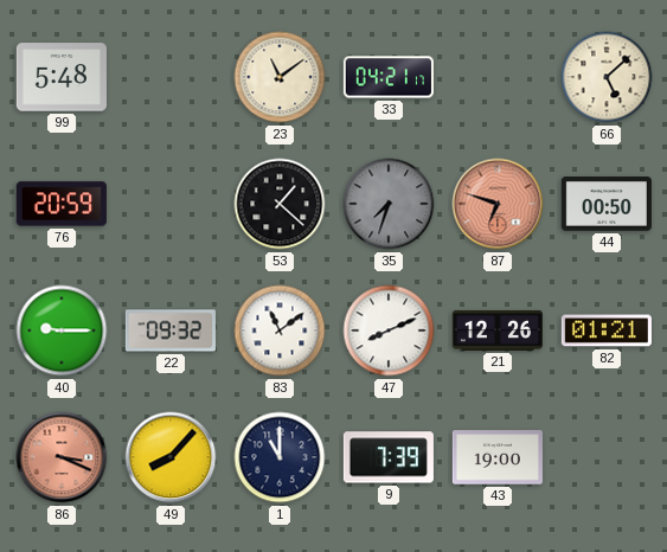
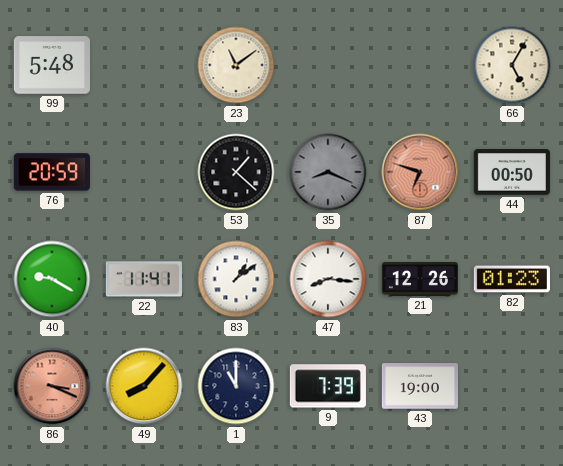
33: 04:21 -> none
66: 5:08 -> 5:05
35: 7:33 -> 8:19
40: 9:15 -> 9:20
22: 09:32 -> 11:41
83: 11:09 -> 1:09
47: 8:11 -> 8:16
82: 01:21 -> 01:23
